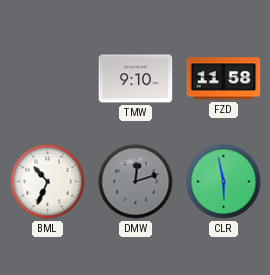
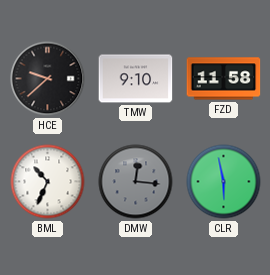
HCE: none -> 9:38
DMW: 12:12 -> 12:16
